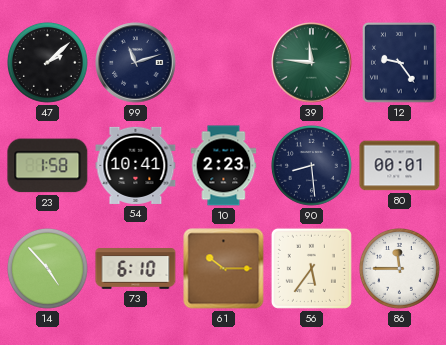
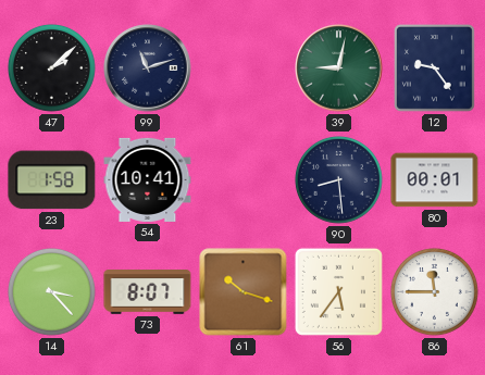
39: 11:46 -> 9:02
10: 2:23 -> none
14: 4:53 -> 3:23
73: 6:10 -> 8:07
61: 10:15 -> 10:18
